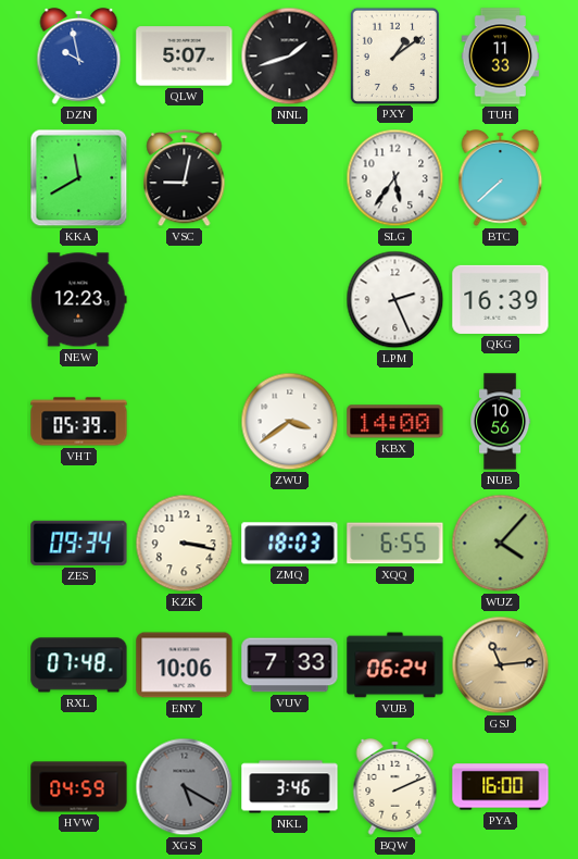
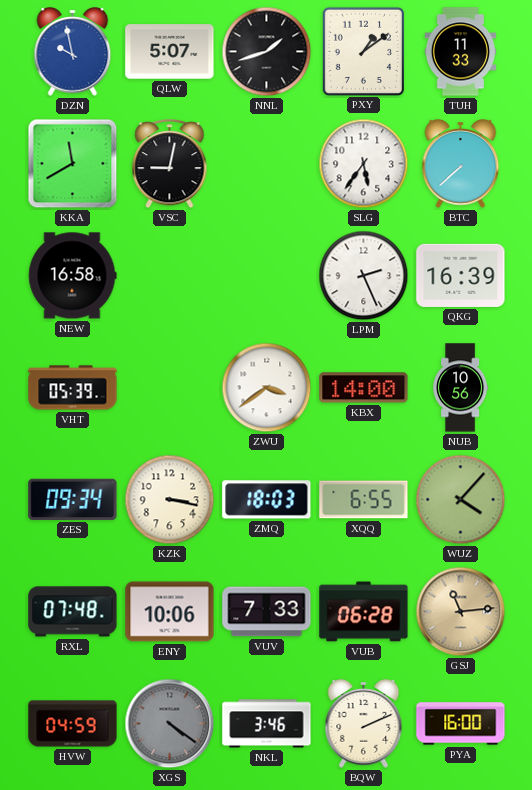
NEW: 12:23 -> 16:58
VUB: 06:24 -> 06:28
XGS: 5:20 -> 4:21
